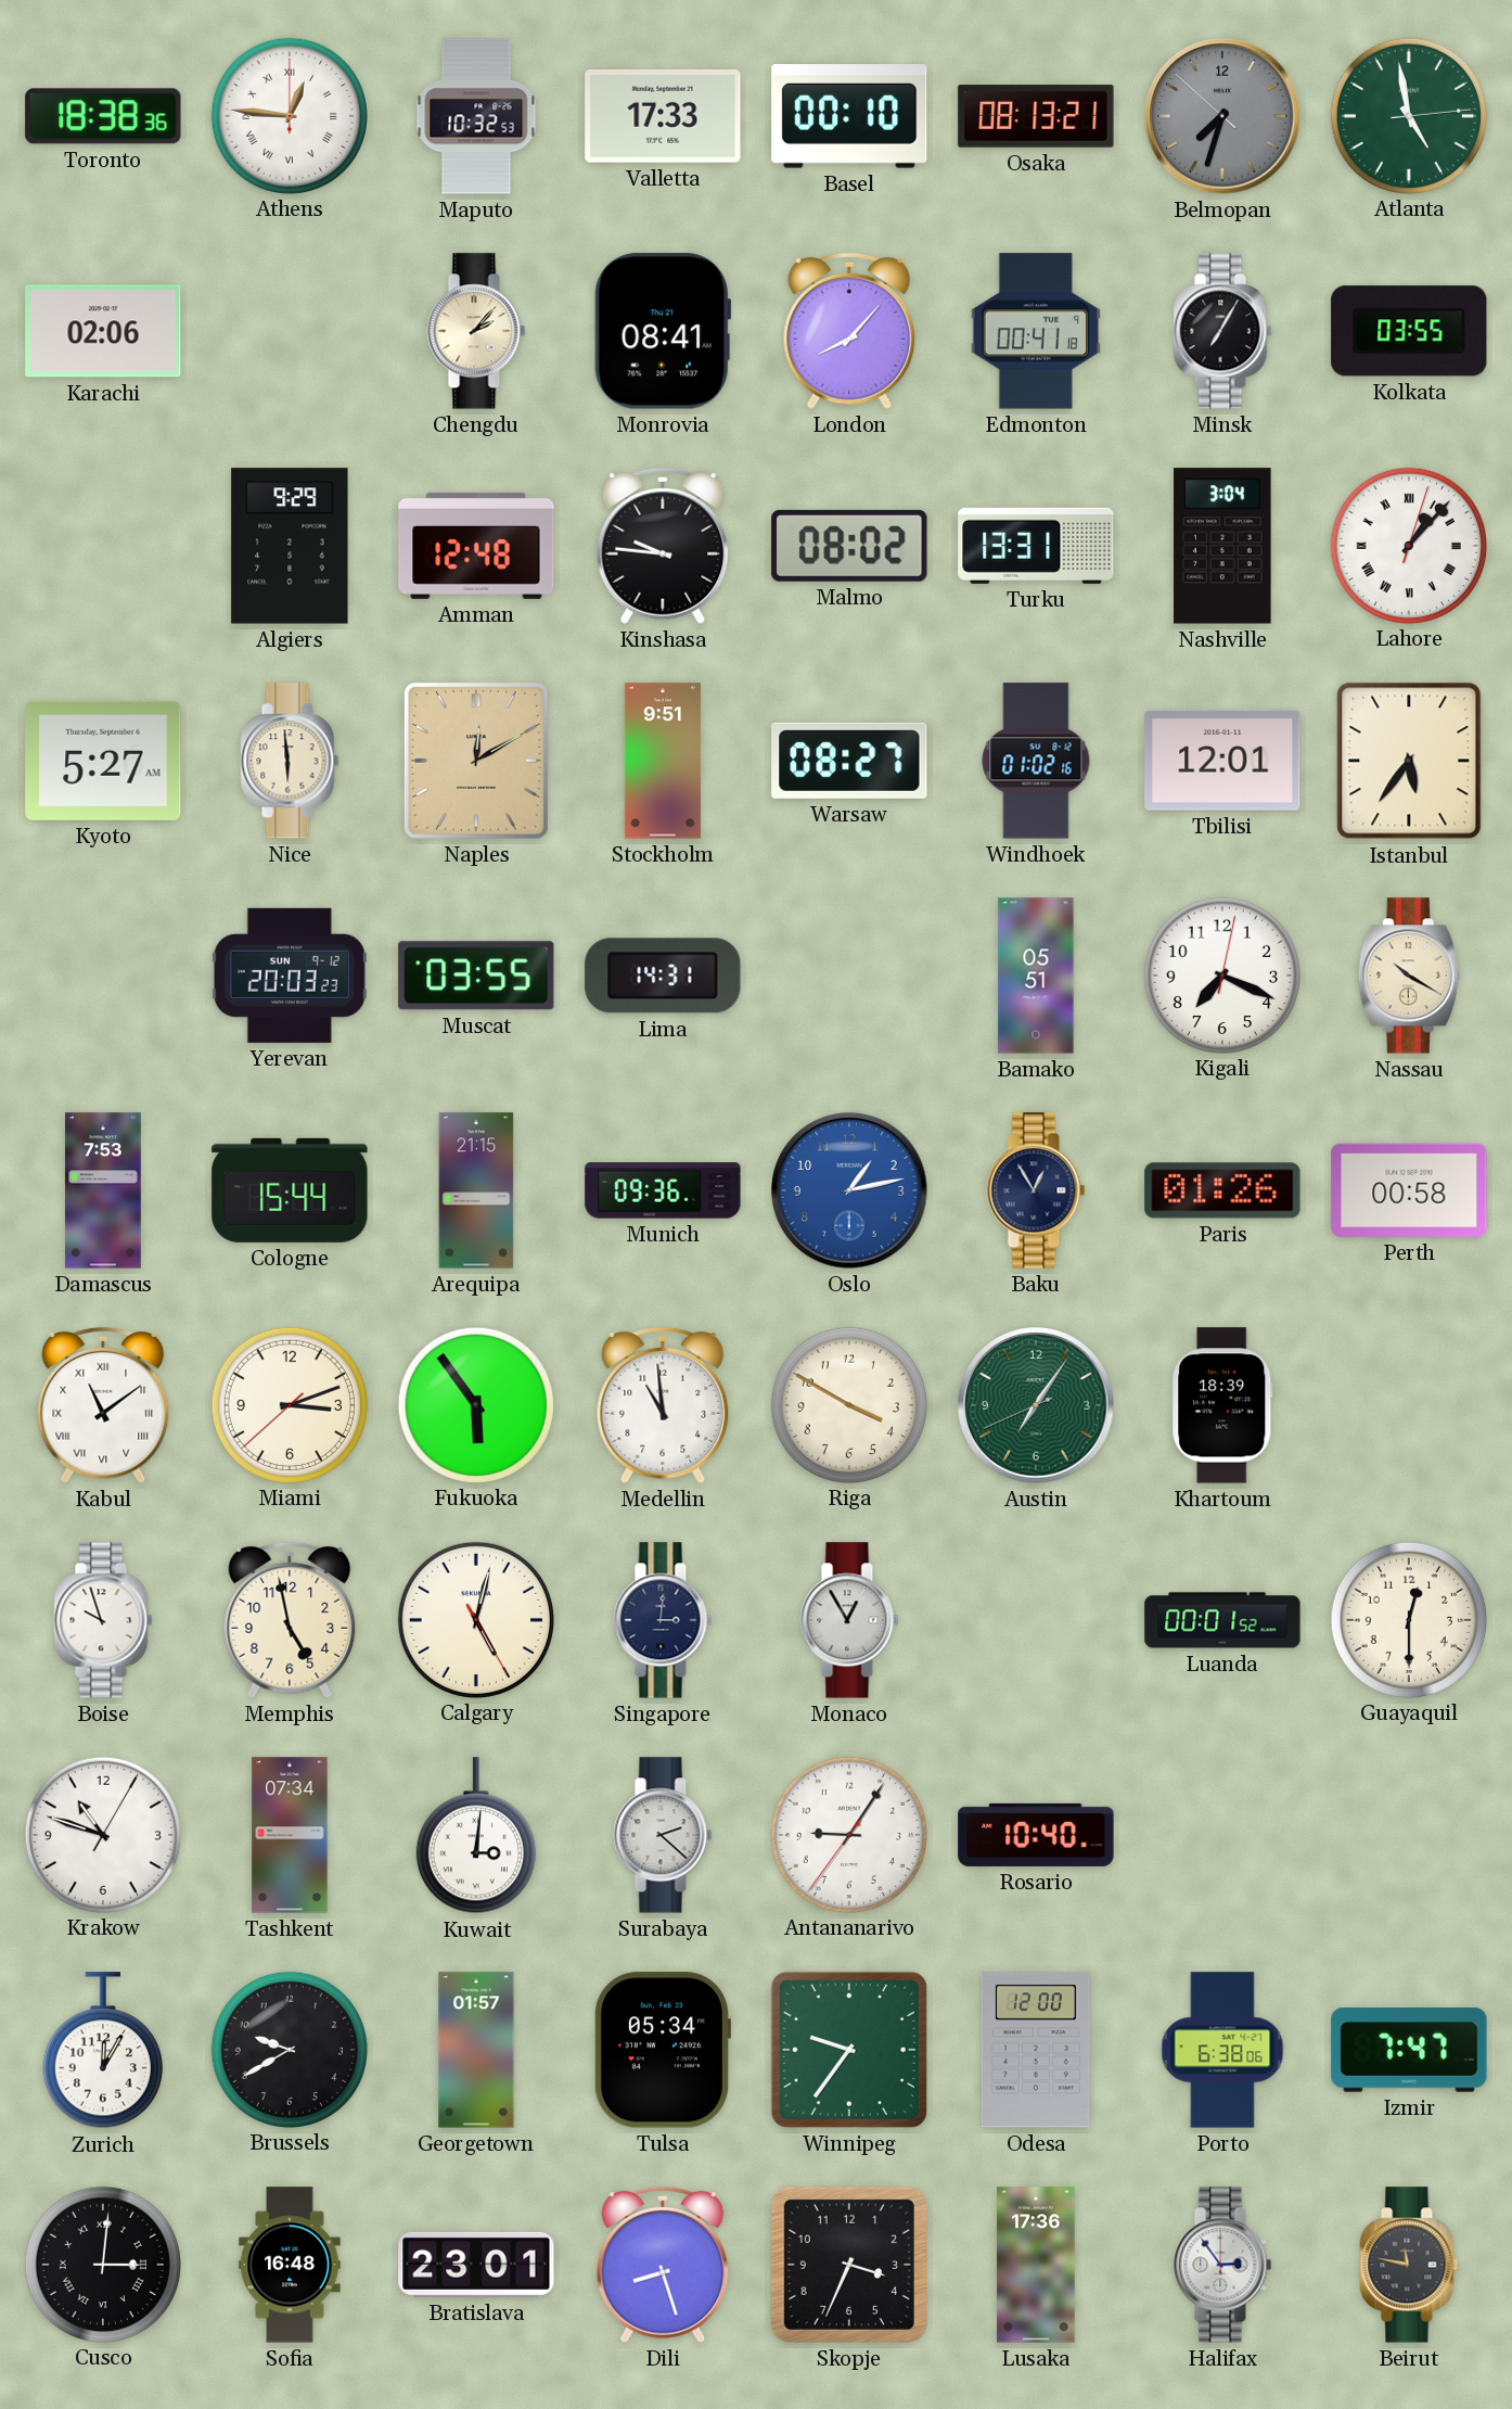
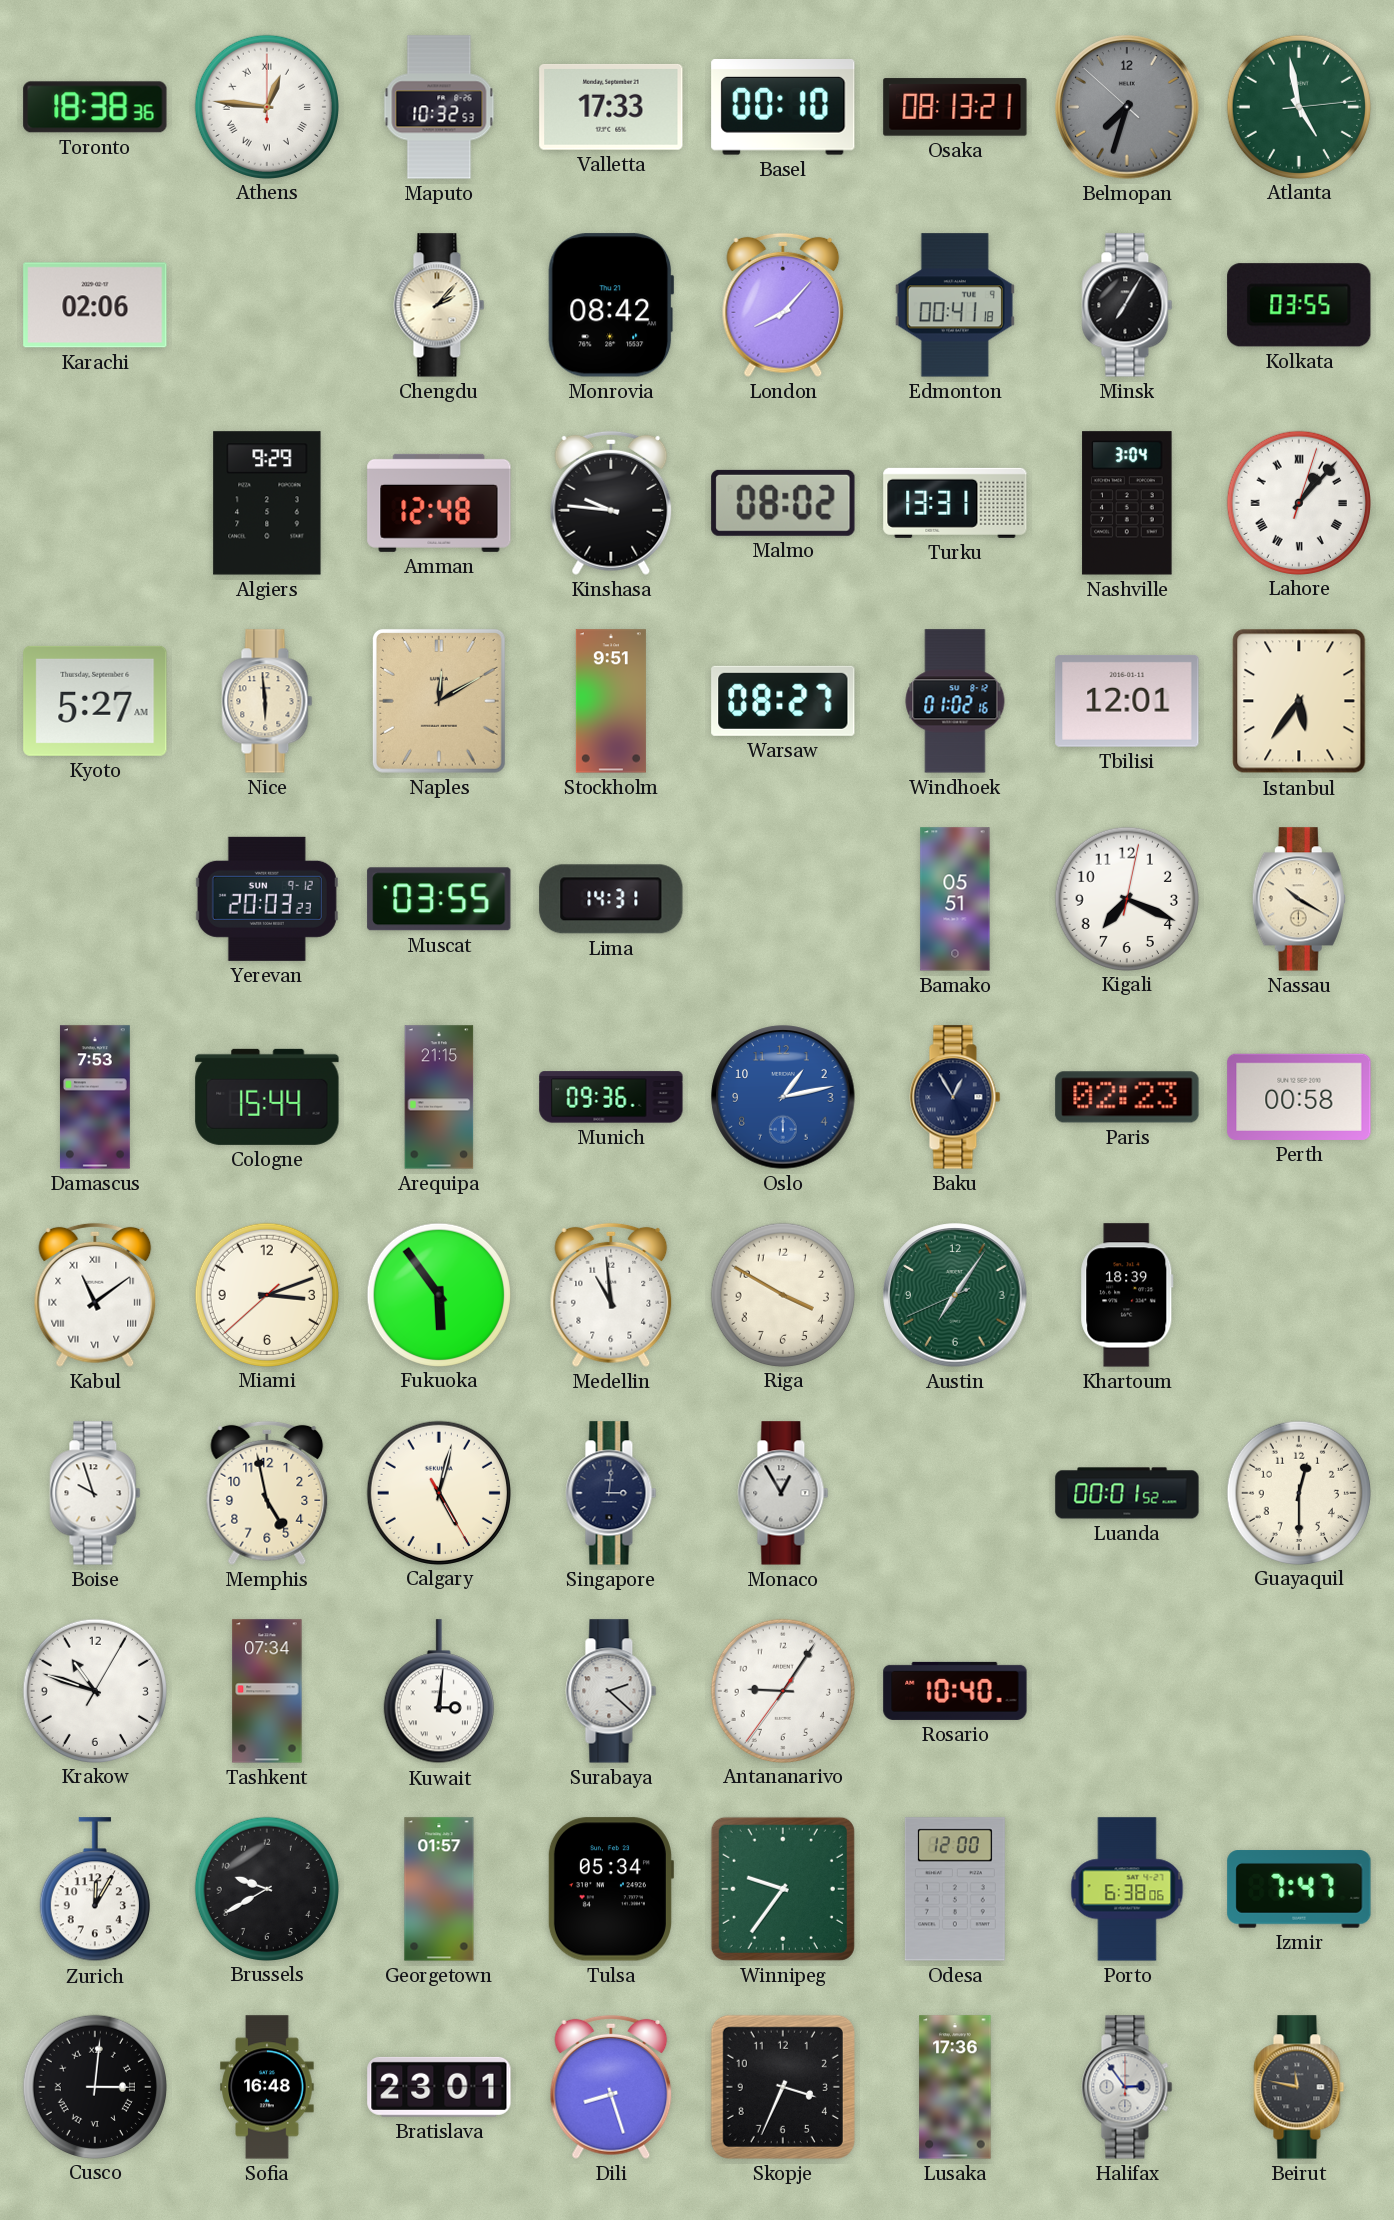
Monrovia: 08:41 -> 08:42
Paris: 01:26 -> 02:23
